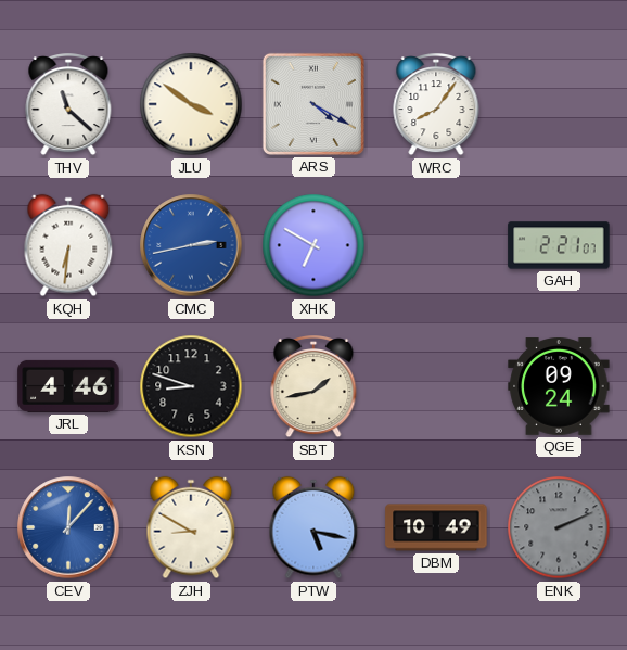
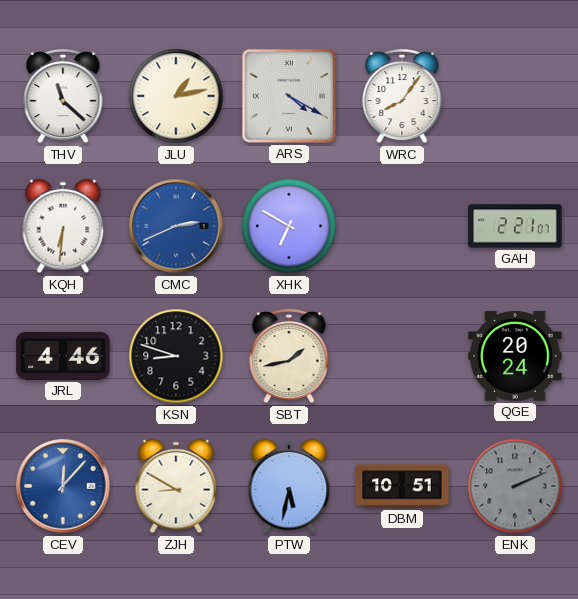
JLU: 3:51 -> 1:13
CMC: 2:43 -> 2:41
QGE: 09:24 -> 20:24
PTW: 5:17 -> 5:32
DBM: 10:49 -> 10:51
